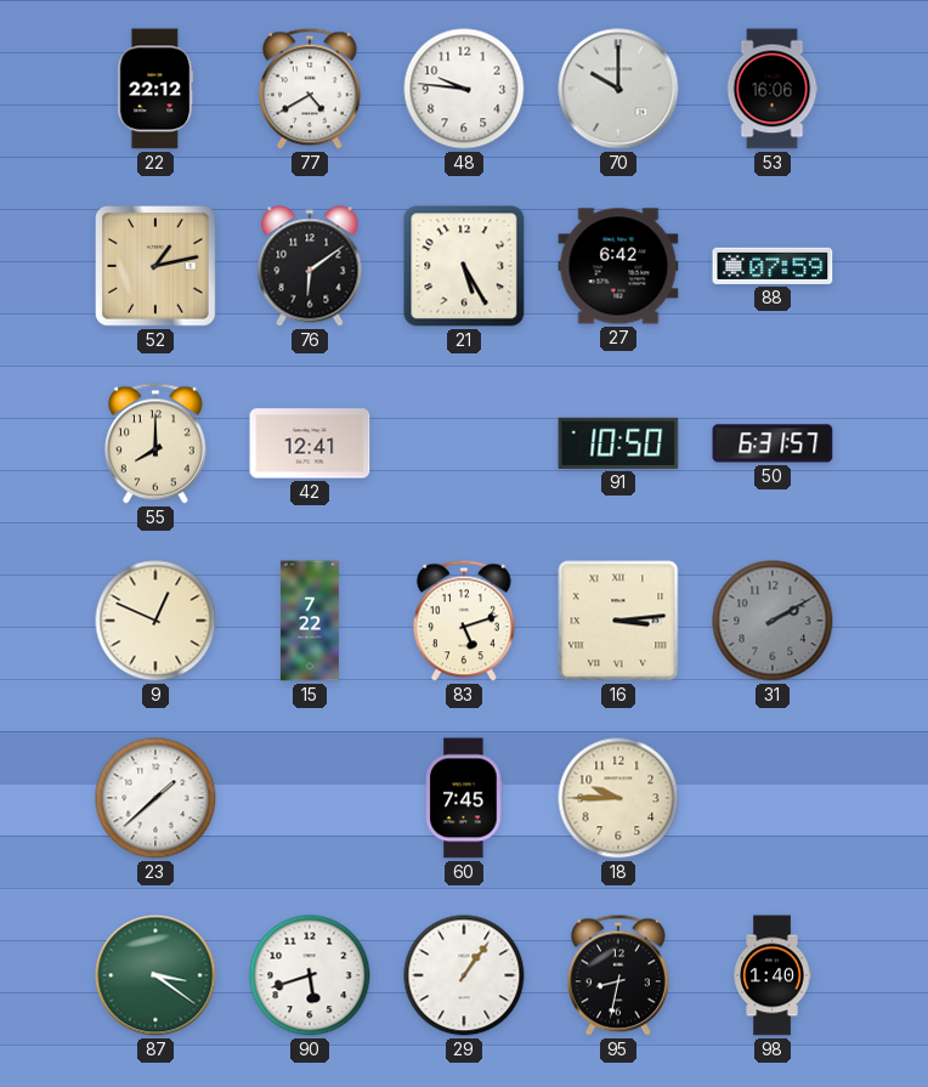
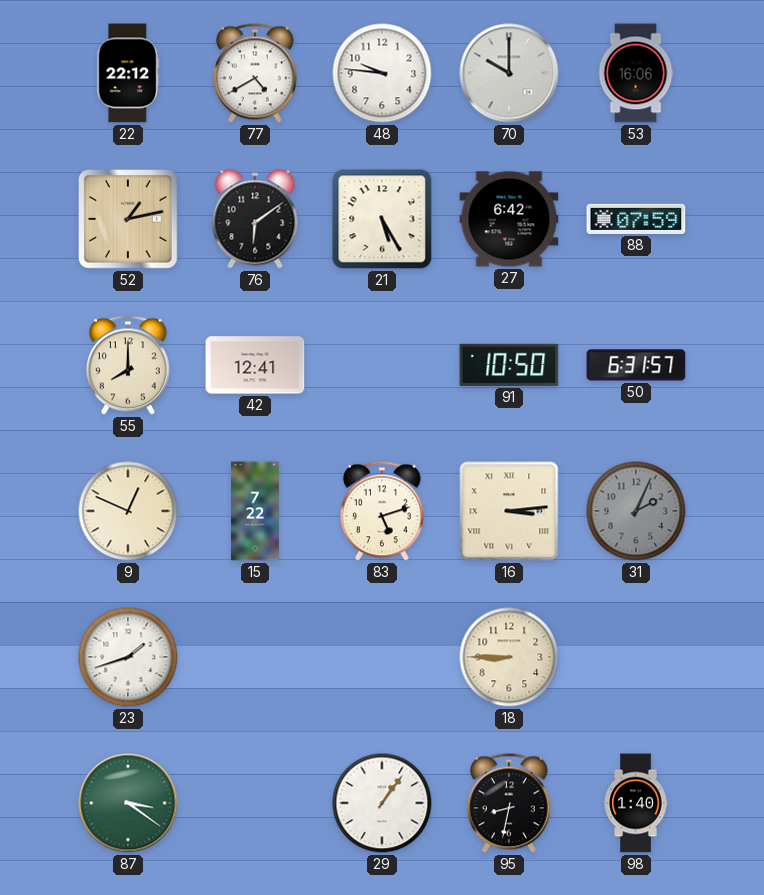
31: 2:10 -> 2:04
23: 1:38 -> 1:42
60: 7:45 -> none
18: 9:45 -> 8:45
90: 5:42 -> none
